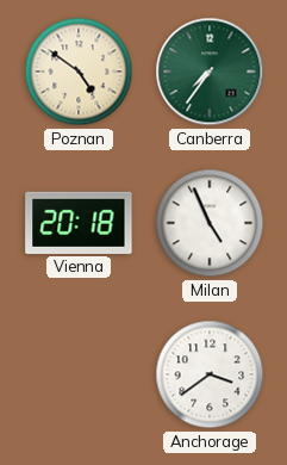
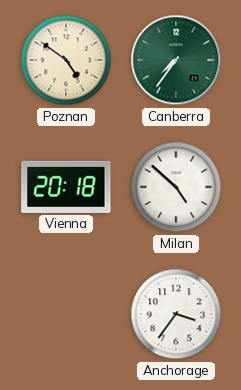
Milan: 4:56 -> 4:52
Anchorage: 3:39 -> 3:36
